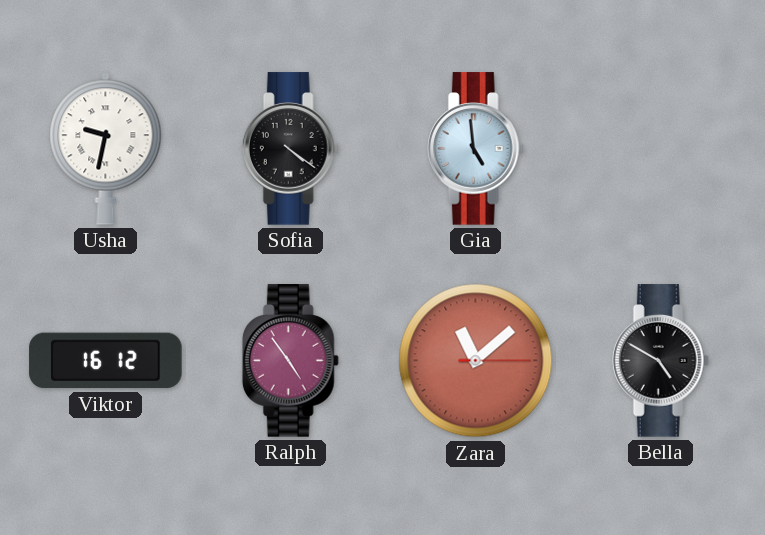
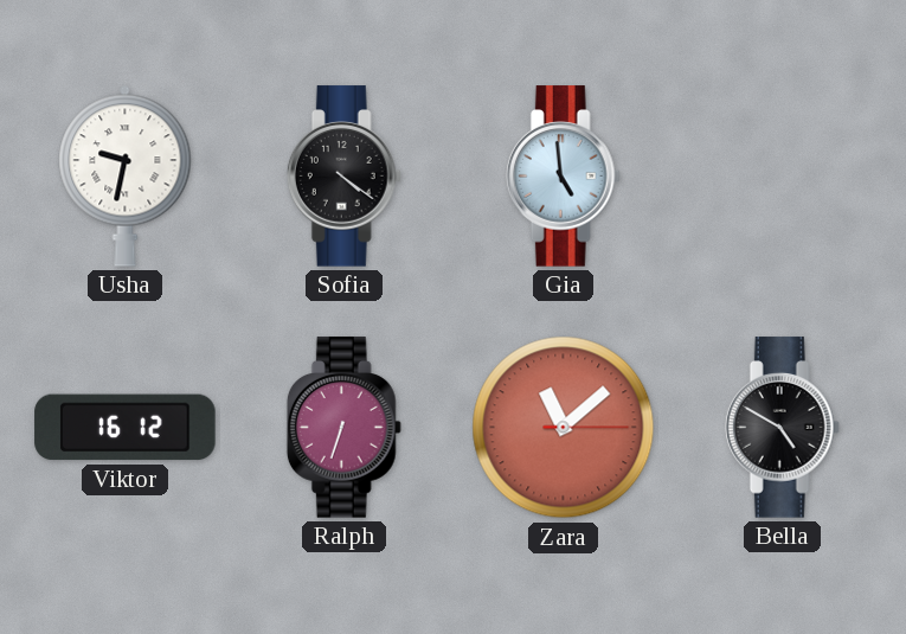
Ralph: 4:54 -> 6:33
